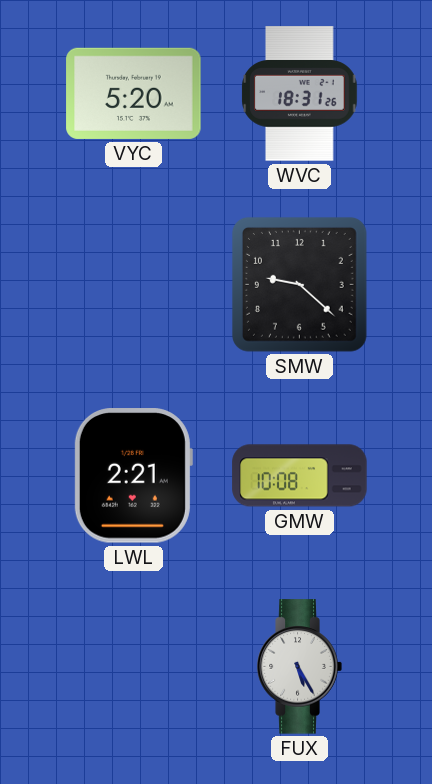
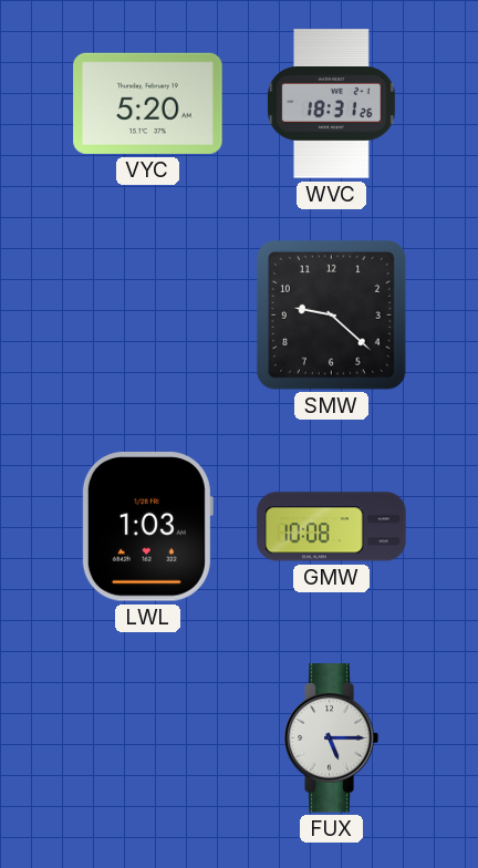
LWL: 2:21 -> 1:03
FUX: 5:25 -> 5:15
